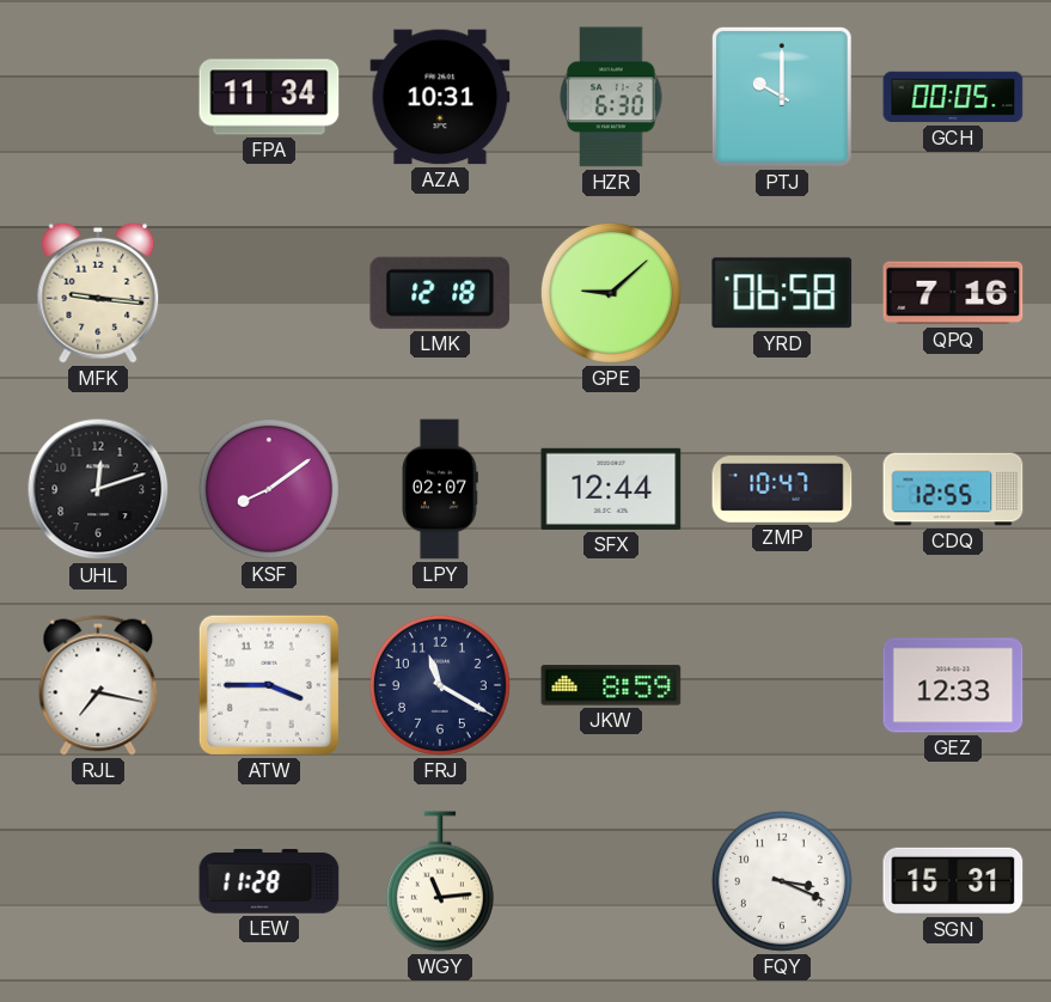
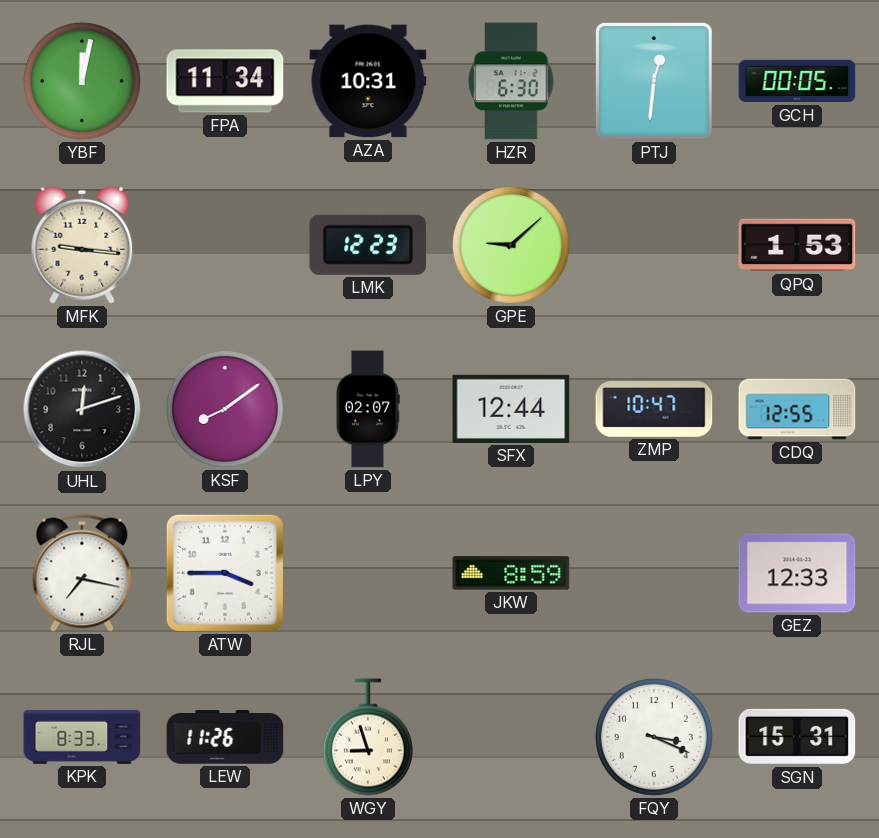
YBF: none -> 12:02
PTJ: 10:00 -> 12:31
LMK: 12:18 -> 12:23
YRD: 06:58 -> none
QPQ: 7:16 -> 1:53
FRJ: 11:20 -> none
KPK: none -> 8:33
LEW: 11:28 -> 11:26
WGY: 11:14 -> 8:57
